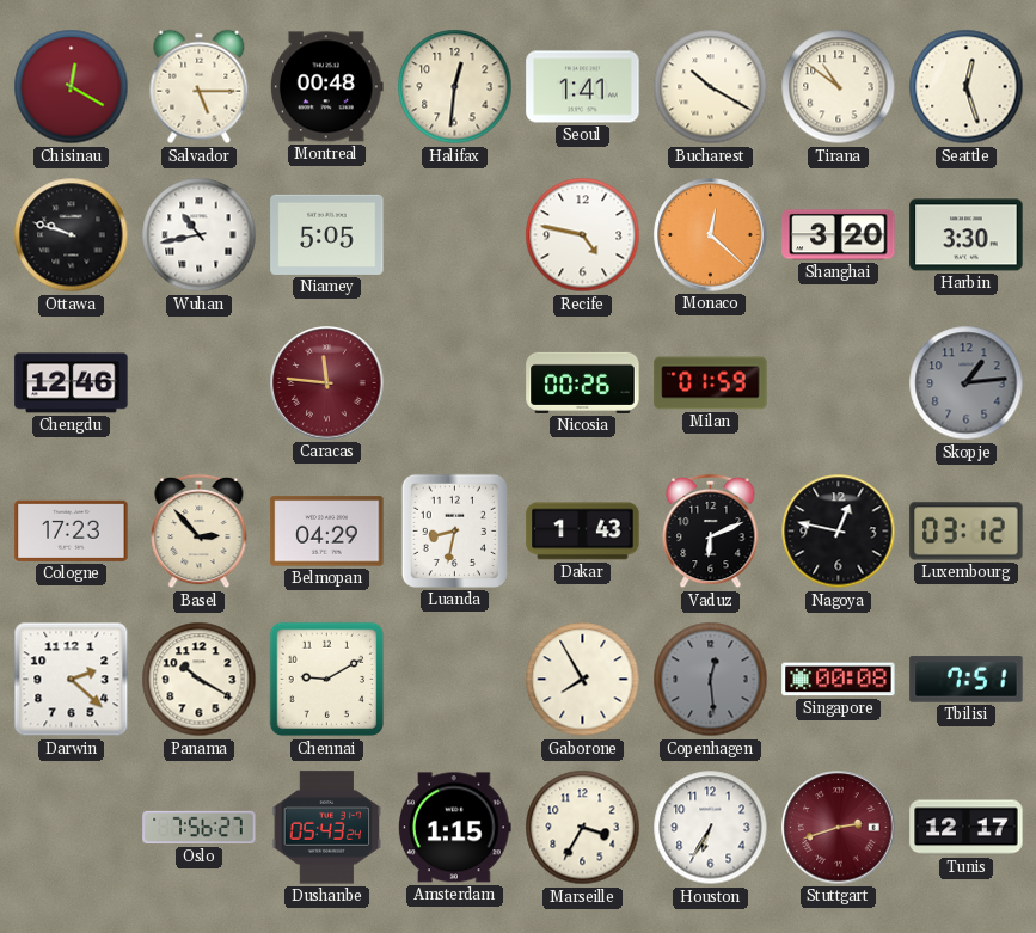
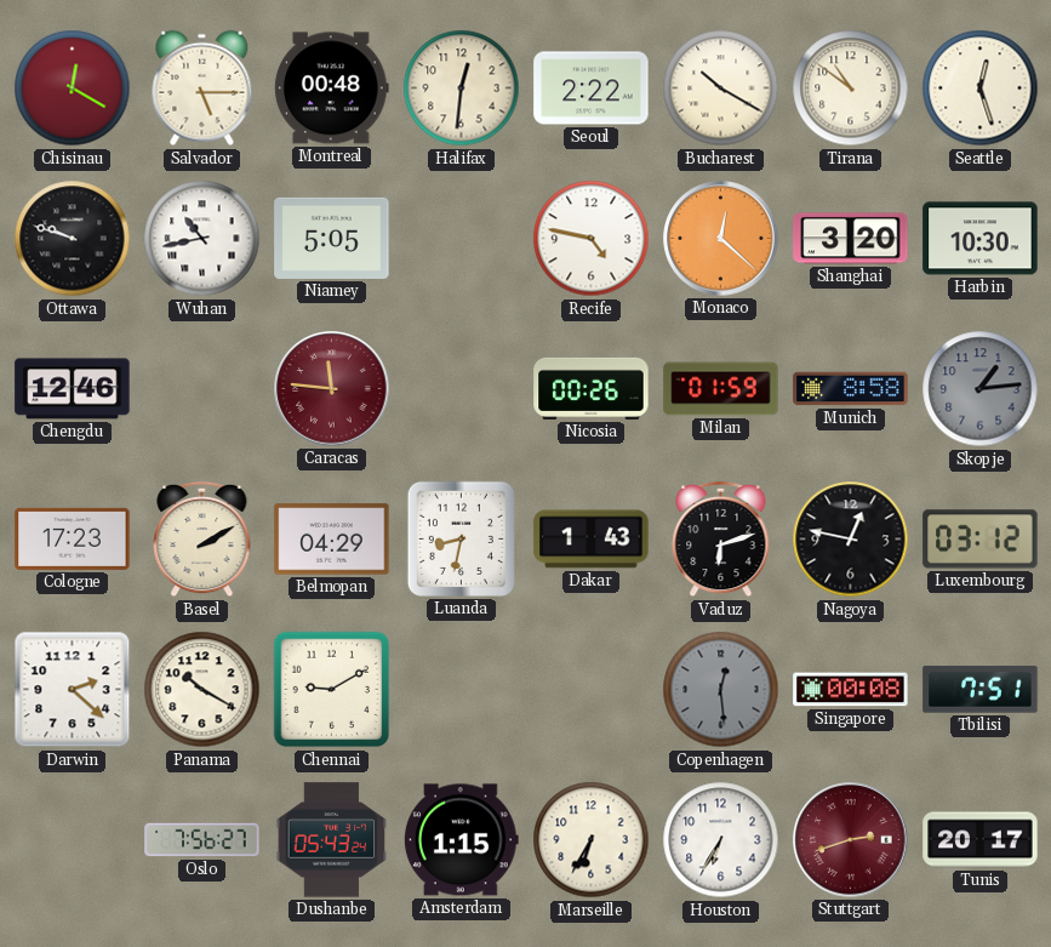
Seoul: 1:41 -> 2:22
Harbin: 3:30 -> 10:30
Munich: none -> 8:58
Basel: 2:53 -> 2:10
Vaduz: 6:11 -> 6:12
Gaborone: 7:55 -> none
Marseille: 3:35 -> 6:35
Tunis: 12:17 -> 20:17
